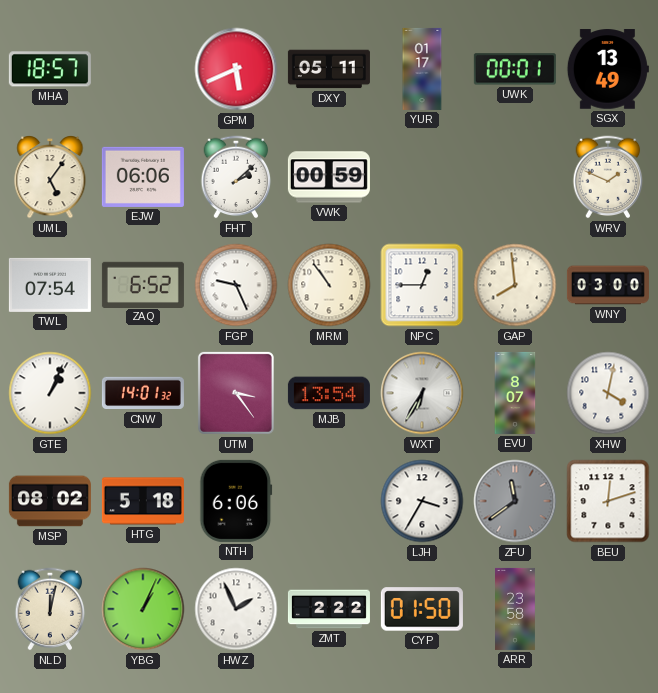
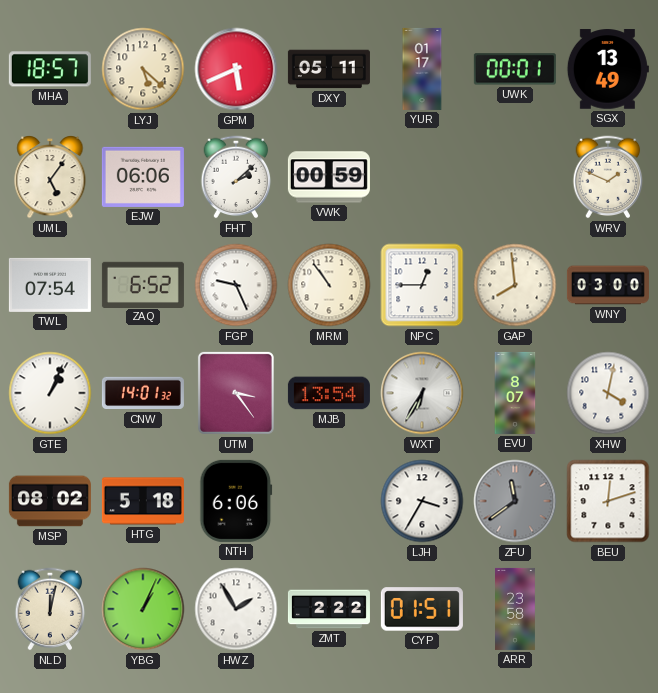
LYJ: none -> 5:22
HWZ: 1:56 -> 1:55
CYP: 01:50 -> 01:51
